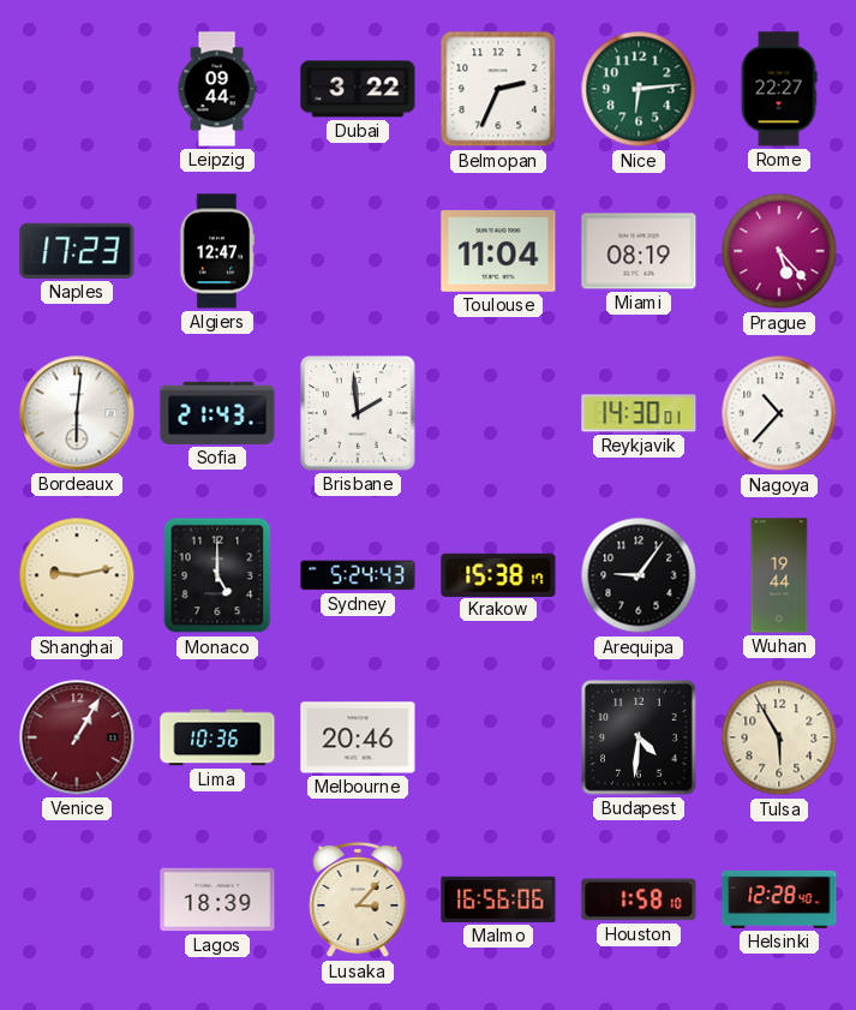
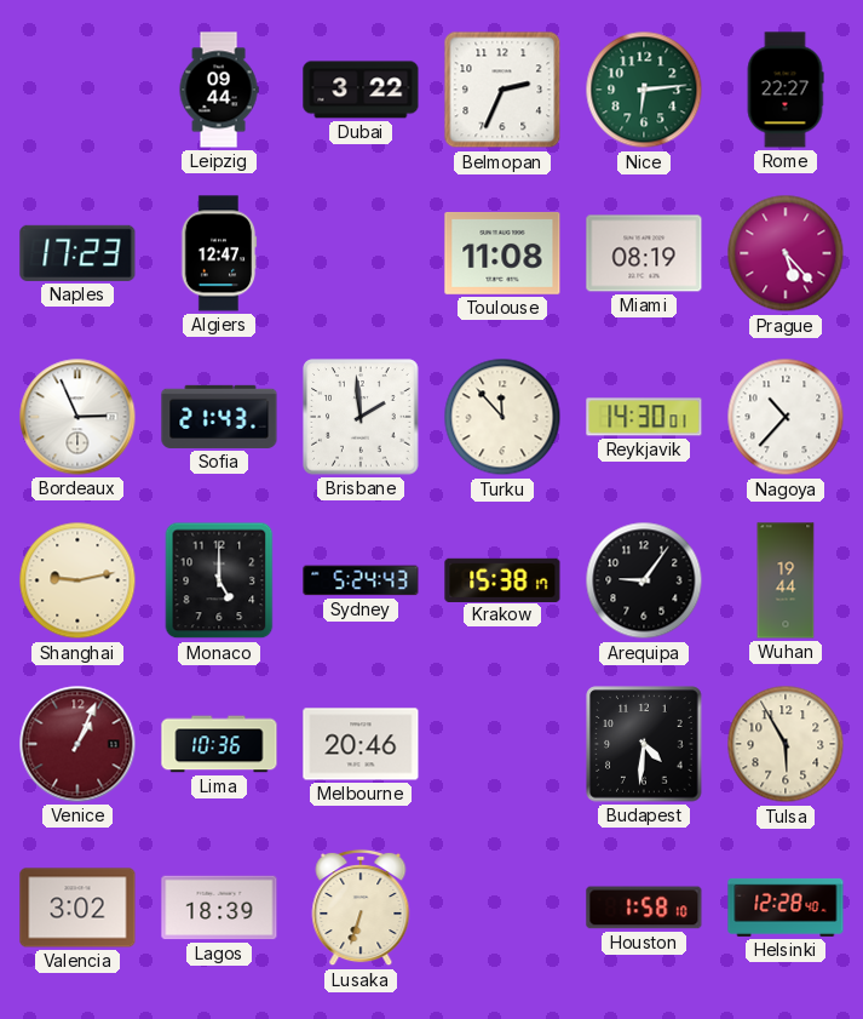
Toulouse: 11:04 -> 11:08
Bordeaux: 6:01 -> 2:56
Turku: none -> 11:53
Venice: 1:05 -> 1:04
Valencia: none -> 3:02
Lusaka: 3:07 -> 6:33
Malmo: 16:56 -> none
